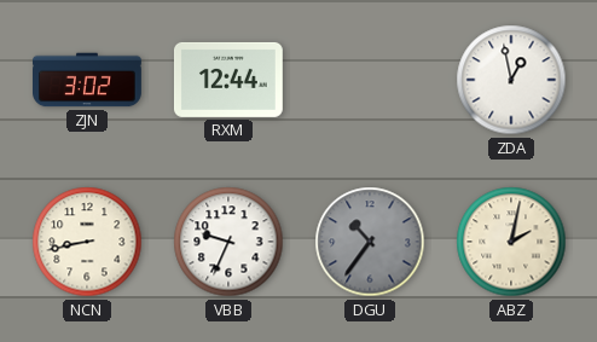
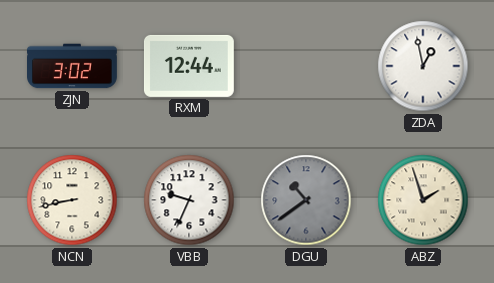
DGU: 10:36 -> 10:39
ABZ: 2:02 -> 1:57
